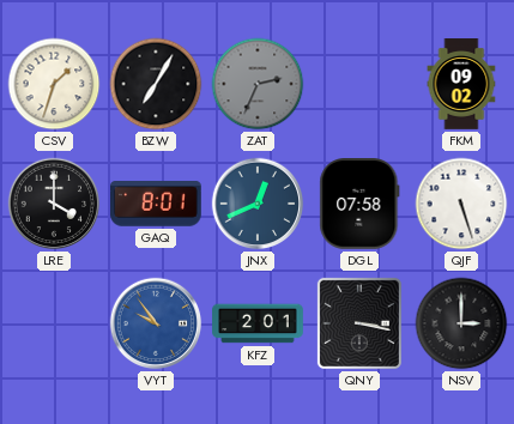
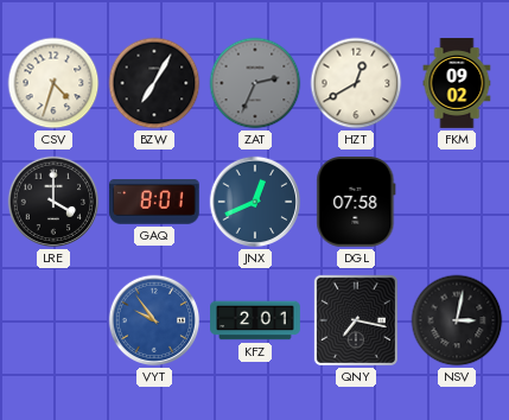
CSV: 1:33 -> 4:33
HZT: none -> 12:40
QJF: 5:27 -> none
QNY: 3:17 -> 7:17
NSV: 3:00 -> 3:02
